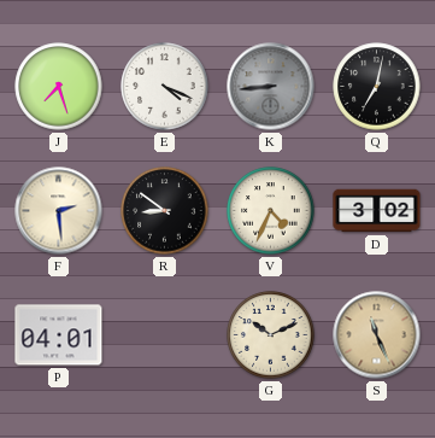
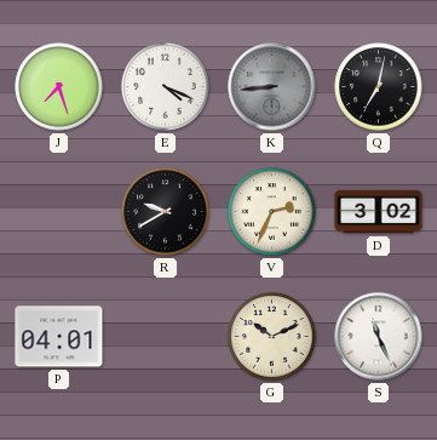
F: 2:29 -> none
R: 8:51 -> 9:40
V: 4:34 -> 2:34
S dial: champagne -> white
